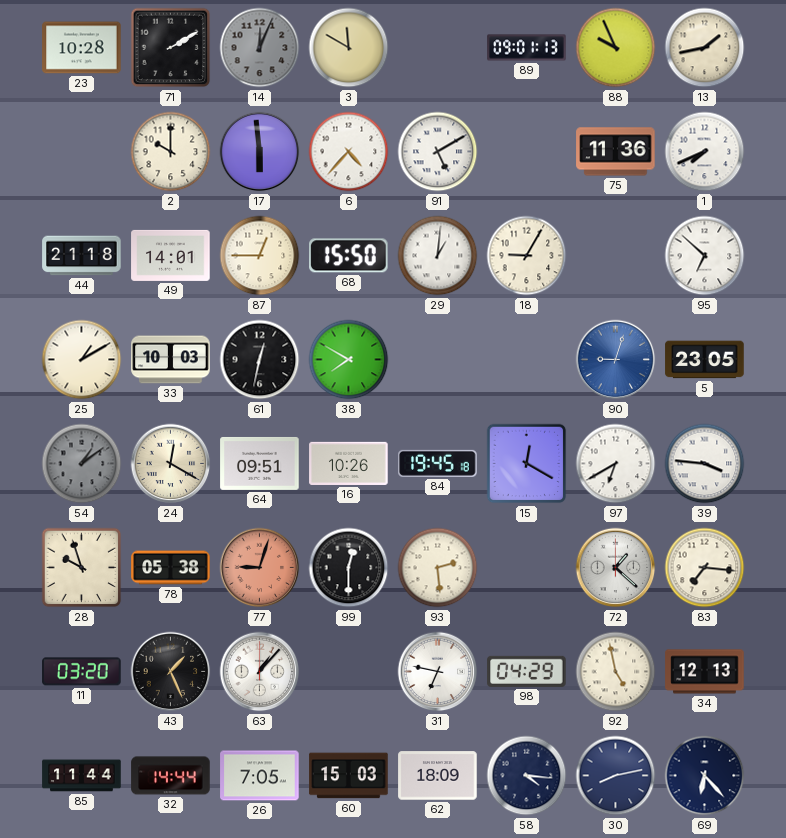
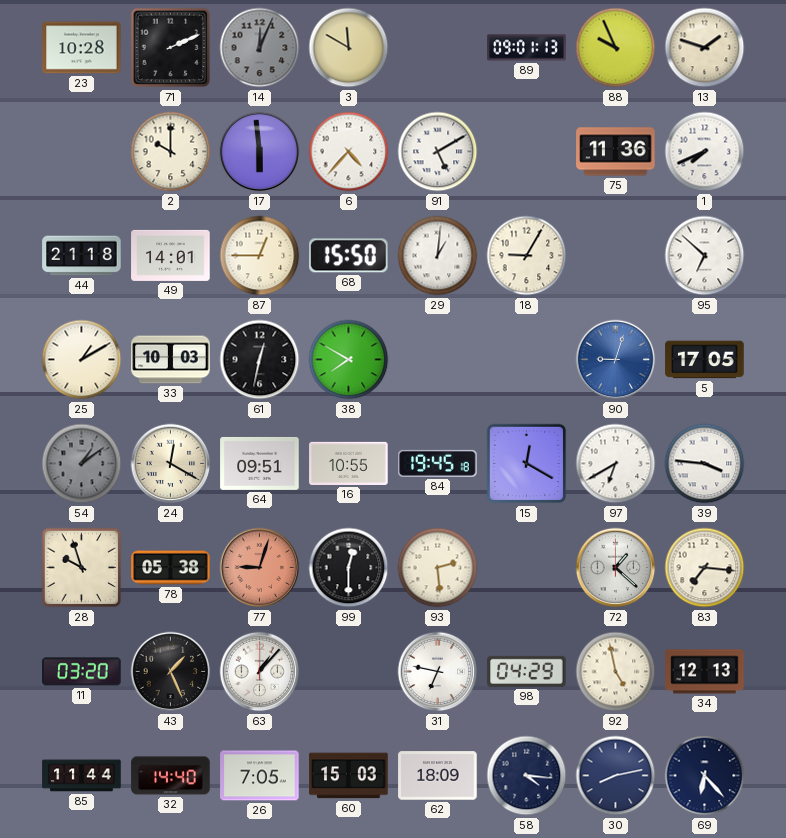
71: 2:10 -> 2:11
13: 1:43 -> 1:48
5: 23:05 -> 17:05
16: 10:26 -> 10:55
32: 14:44 -> 14:40
